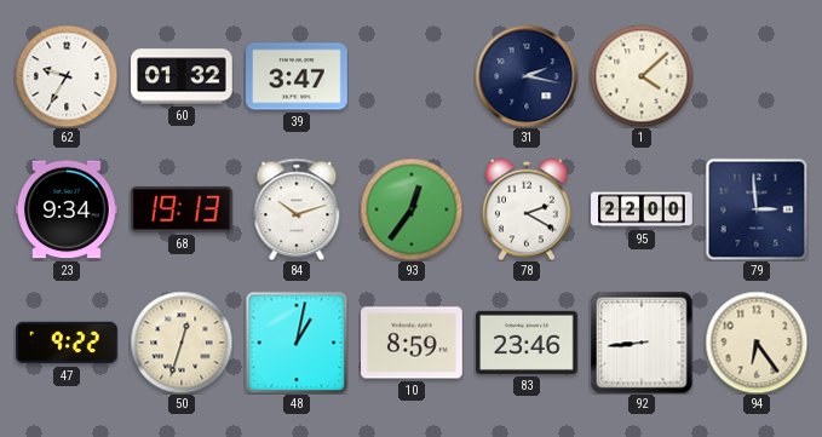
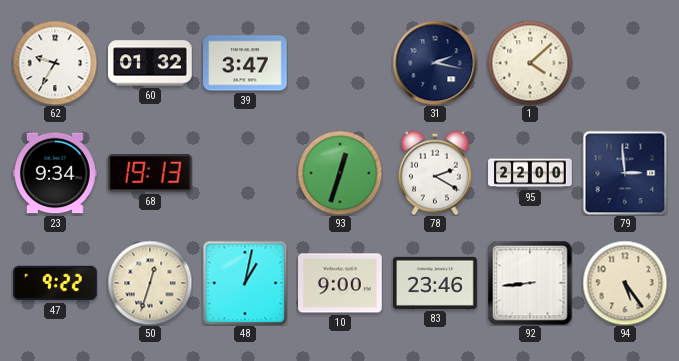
84: 10:12 -> none
93: 12:36 -> 12:33
10: 8:59 -> 9:00
94: 6:24 -> 5:24
